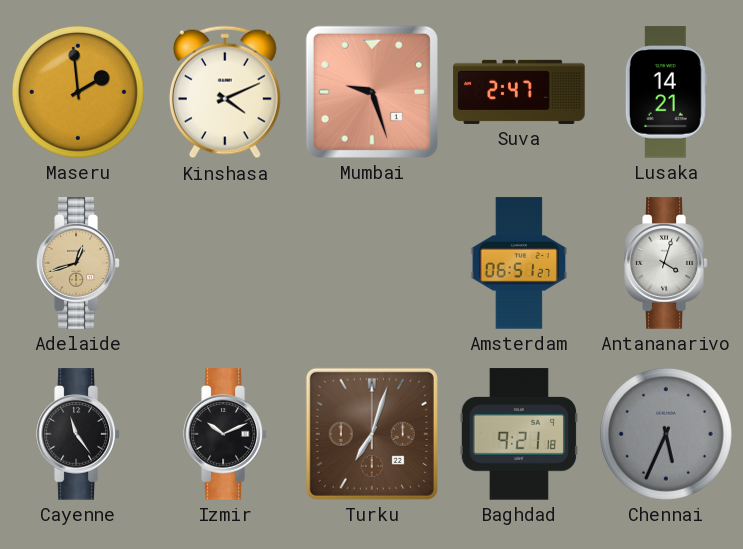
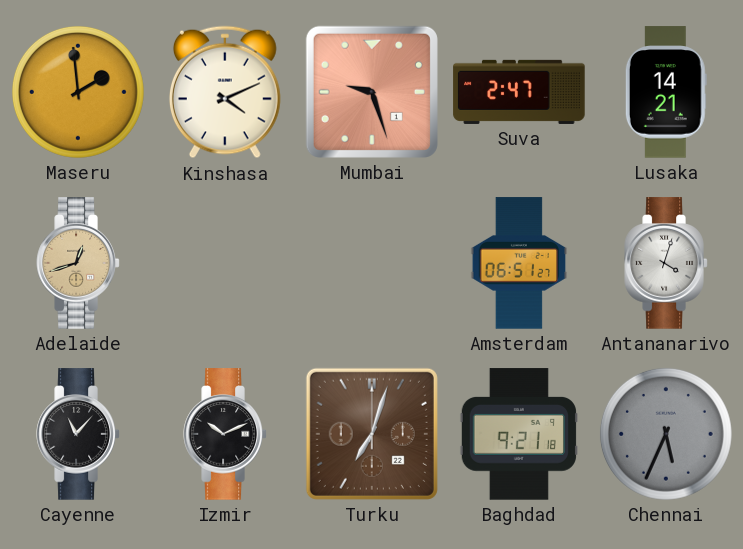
Cayenne: 11:24 -> 11:07
